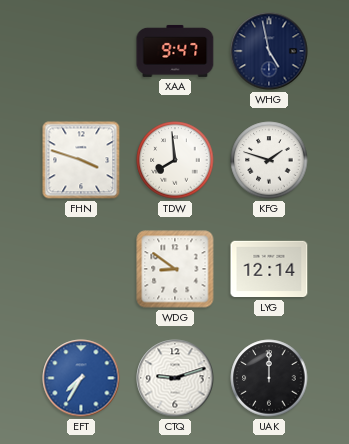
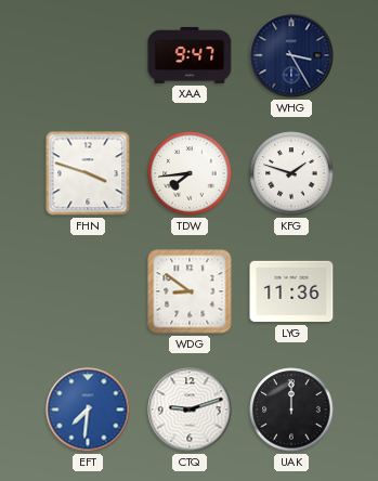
WHG: 4:58 -> 3:25
TDW: 7:59 -> 7:44
LYG: 12:14 -> 11:36
EFT: 7:35 -> 7:31
